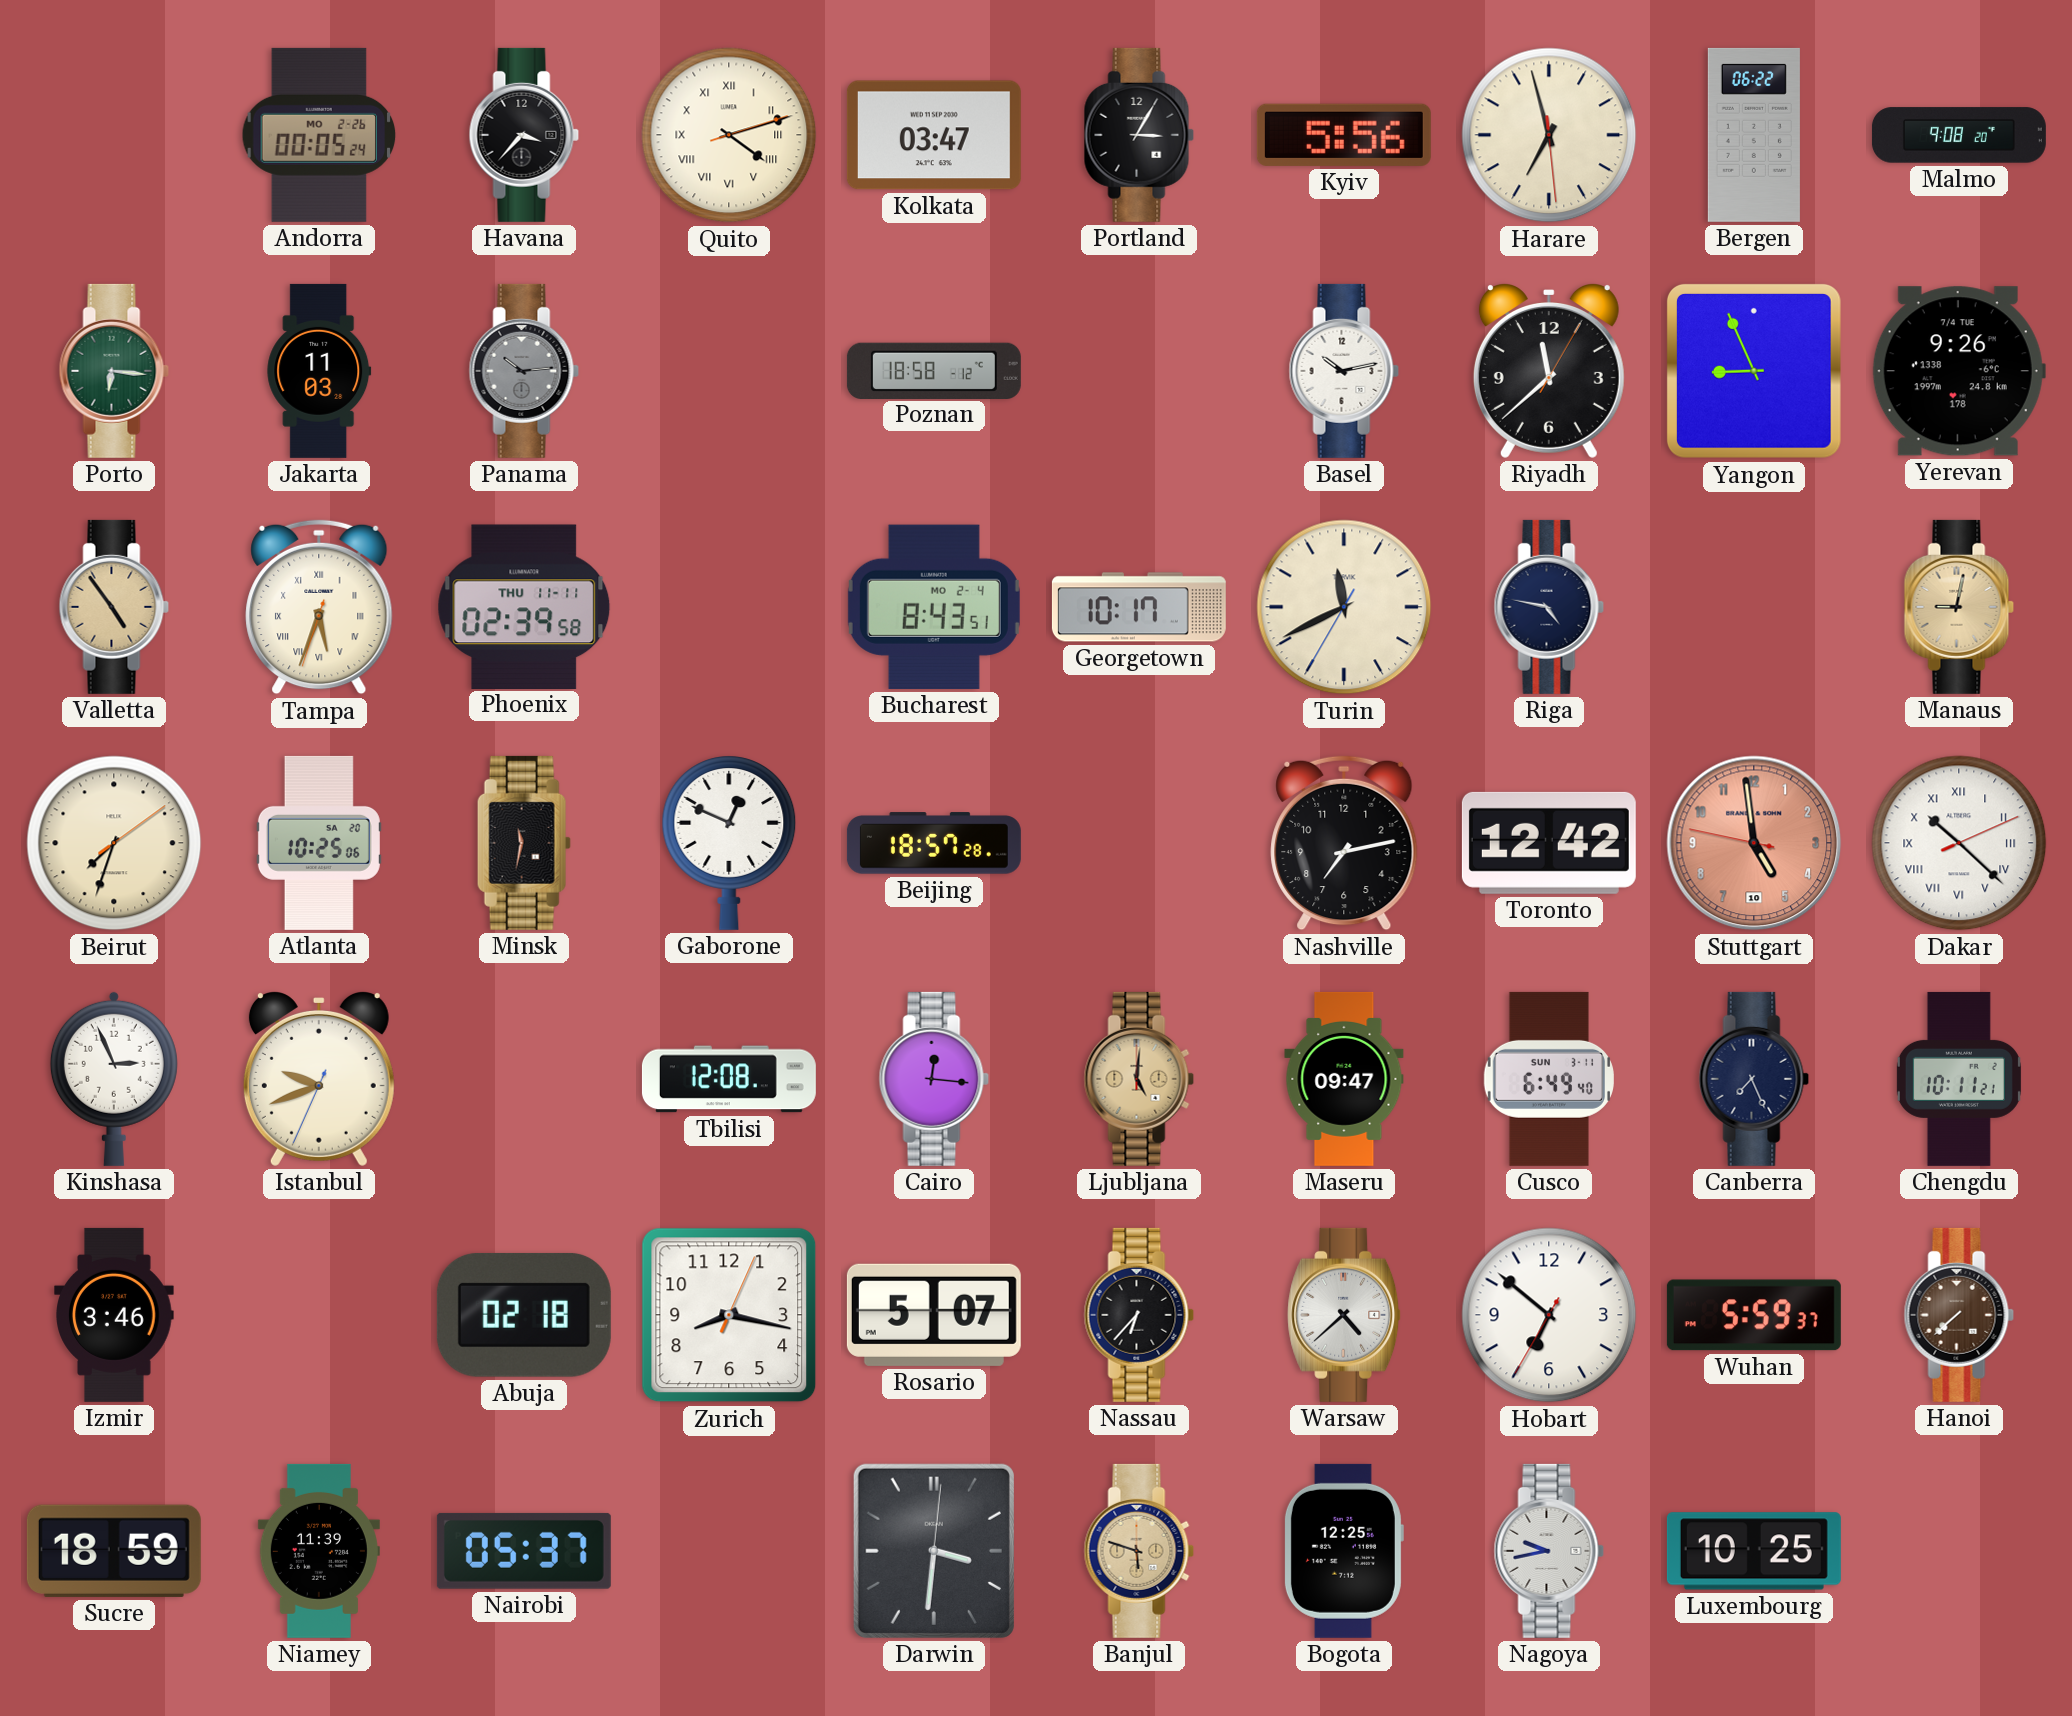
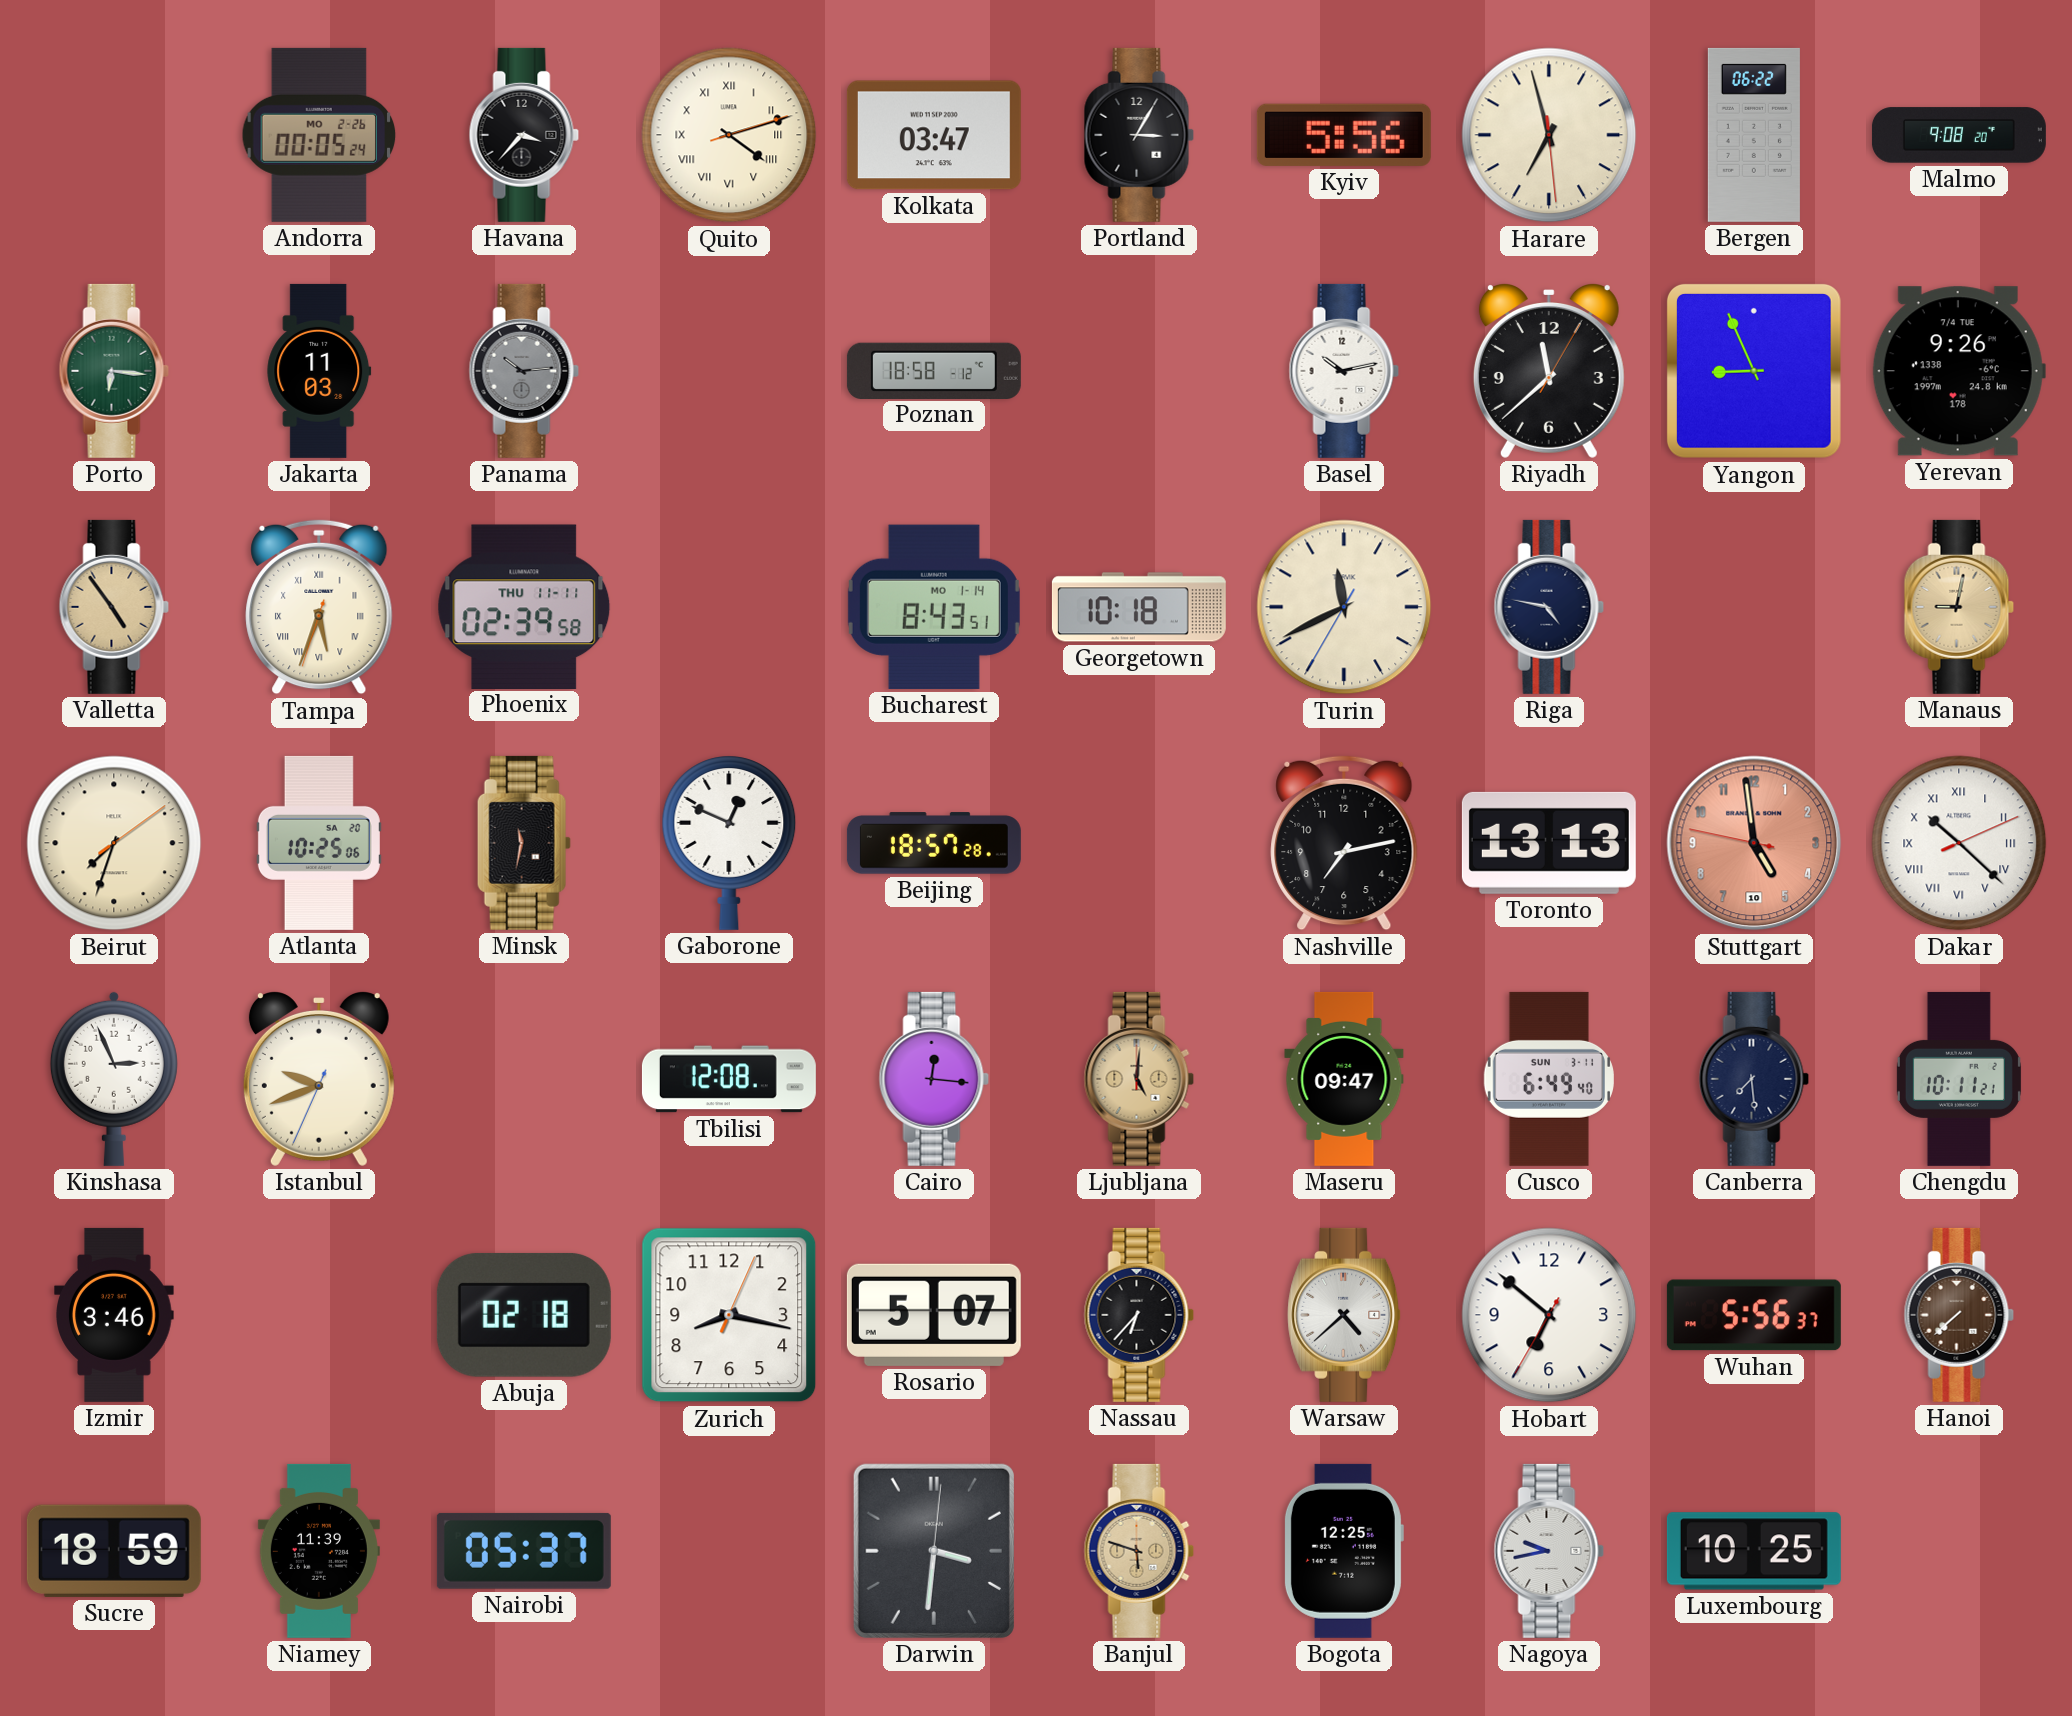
Bucharest date: MO 2-4 -> MO 1-14
Georgetown: 10:17 -> 10:18
Toronto: 12:42 -> 13:13
Canberra: 7:26 -> 7:29
Wuhan: 5:59 -> 5:56
